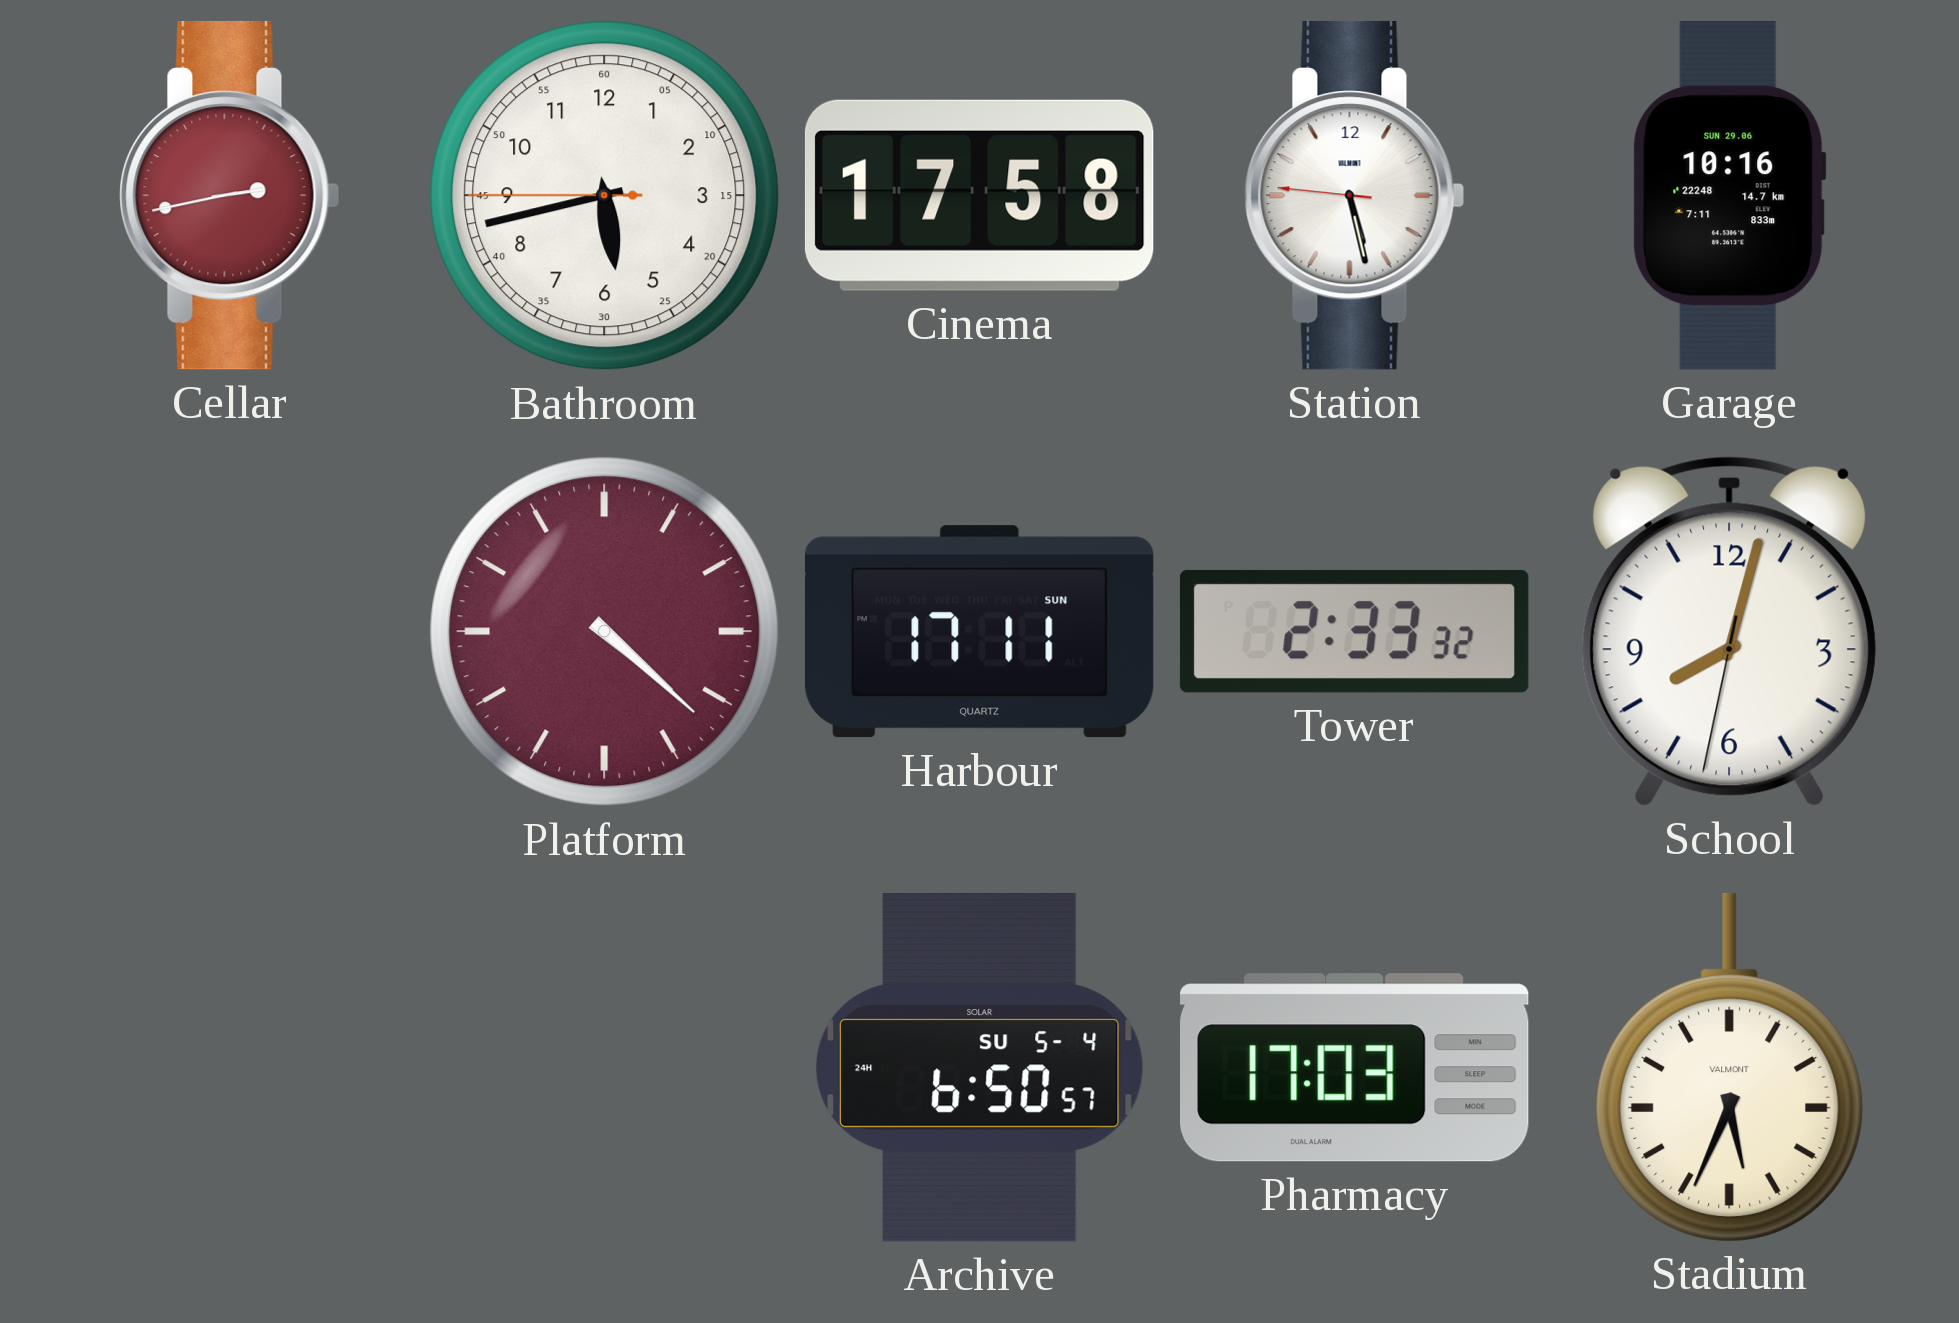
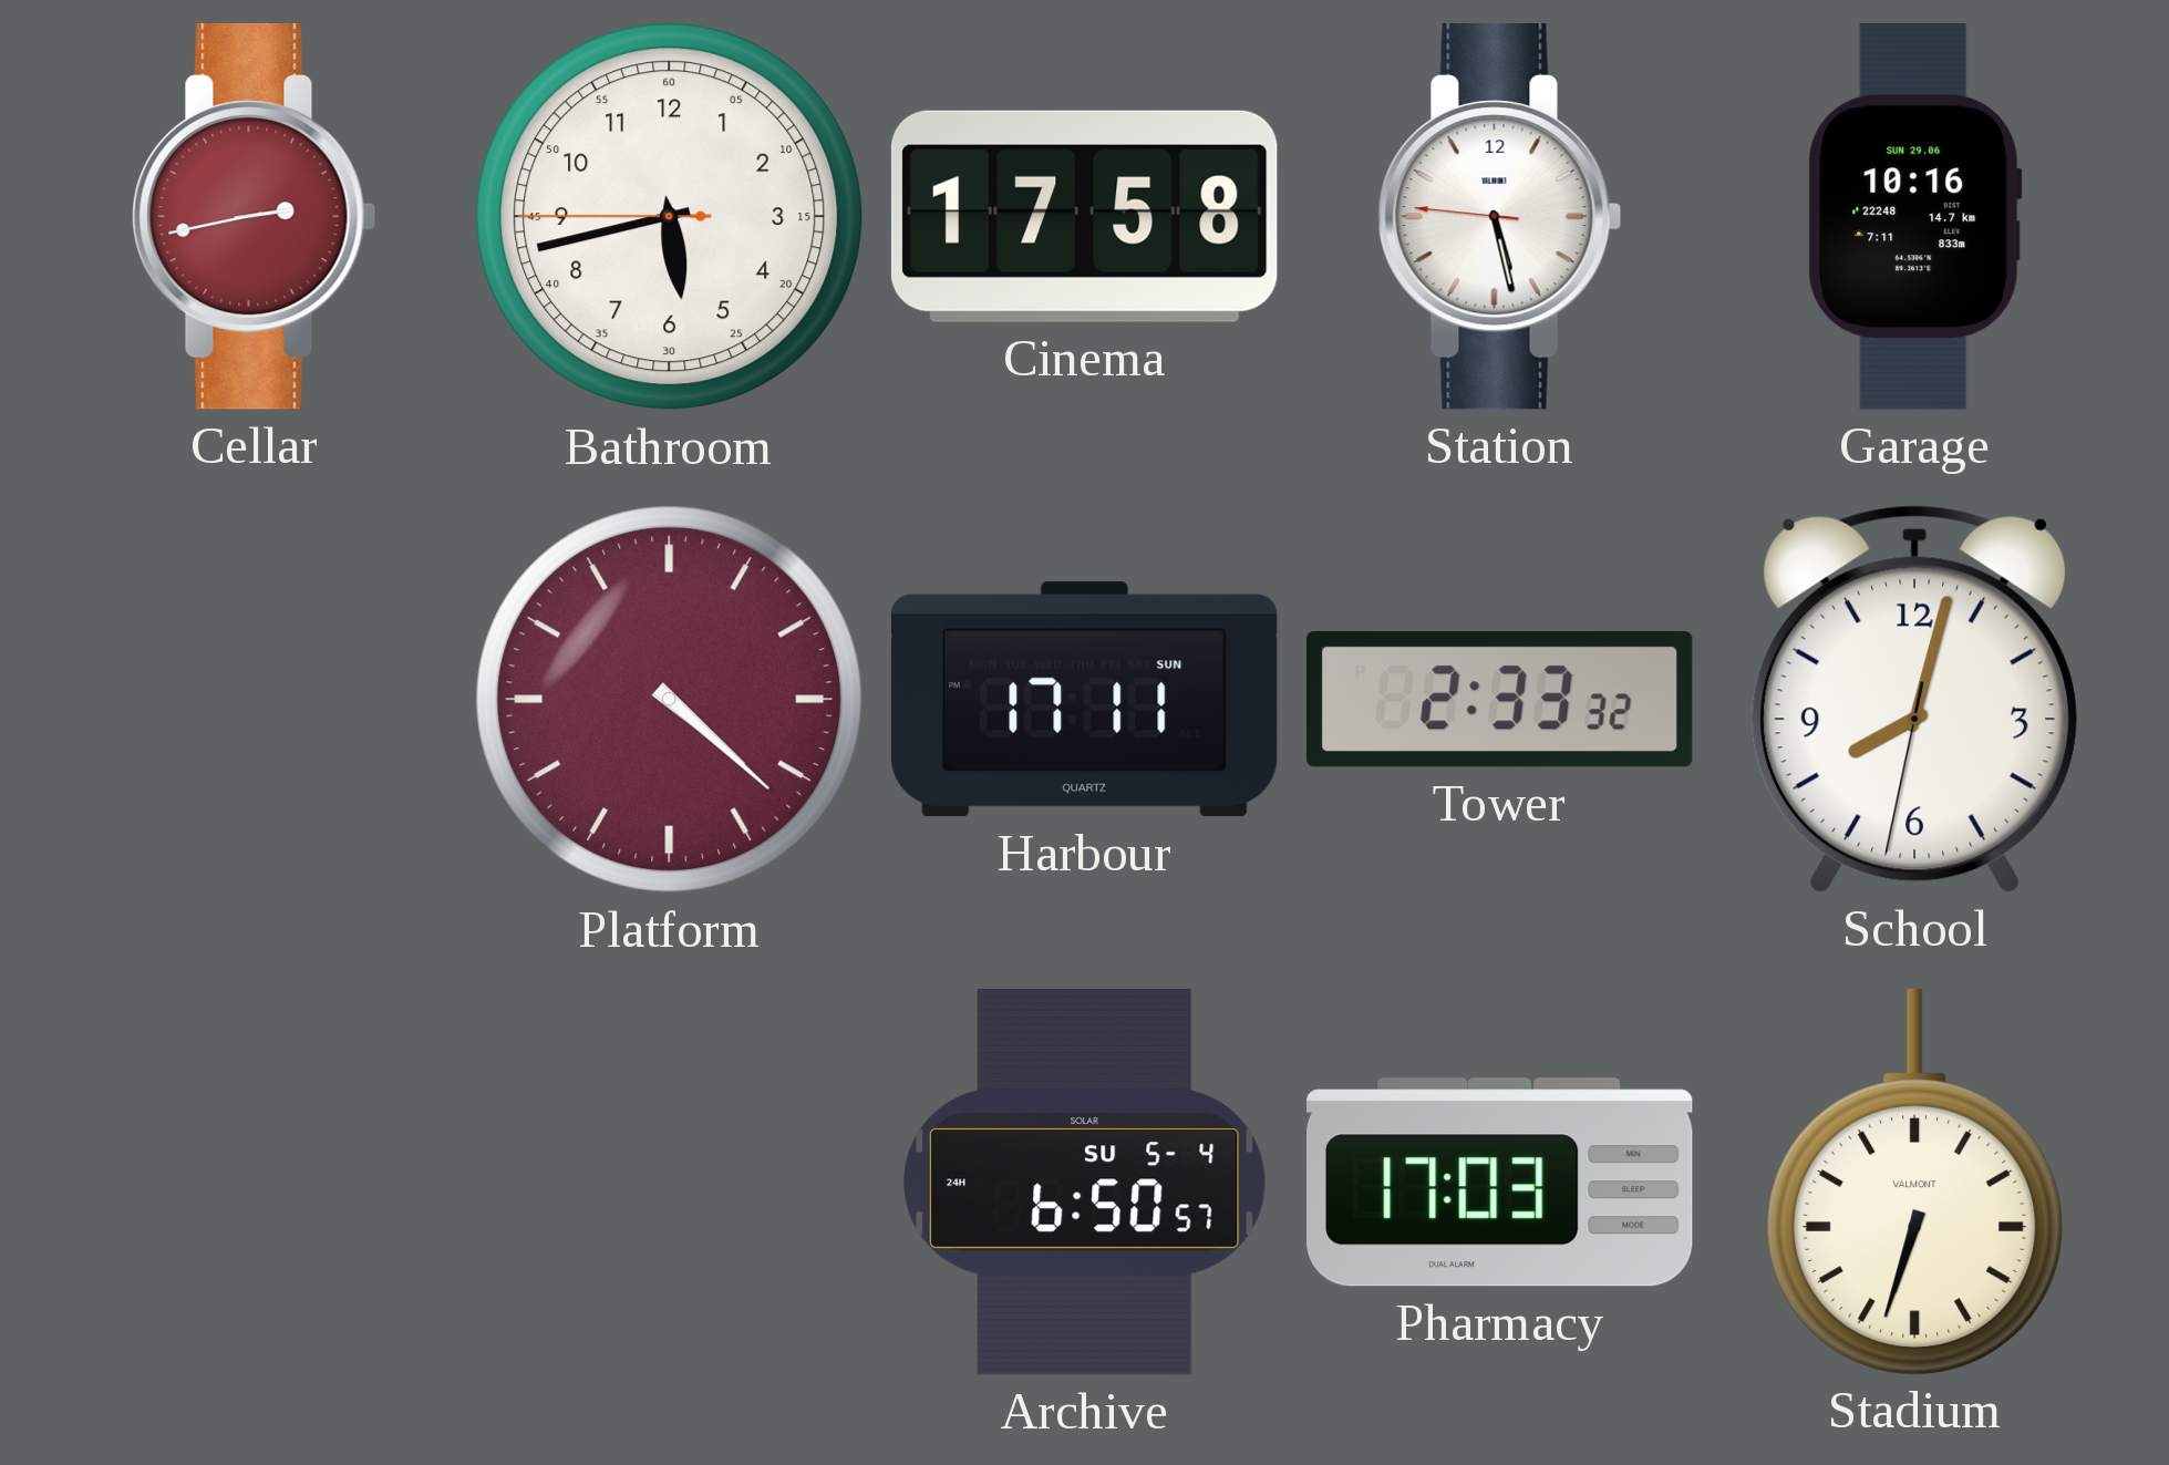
Stadium: 5:34 -> 6:33
